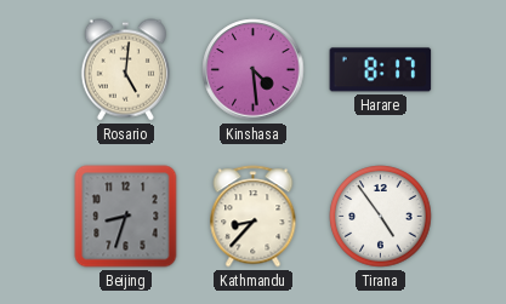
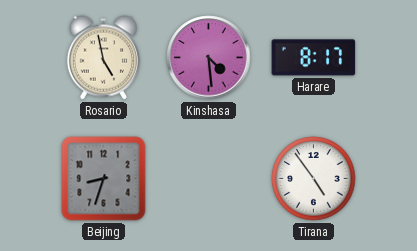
Rosario: 5:01 -> 4:58
Kathmandu: 8:37 -> none
